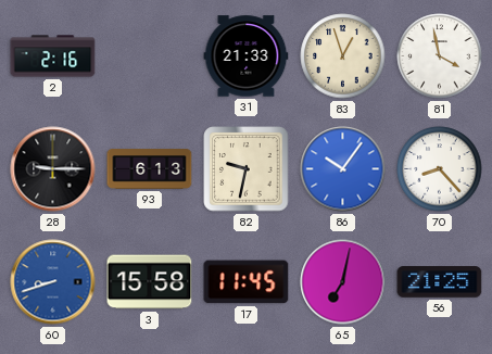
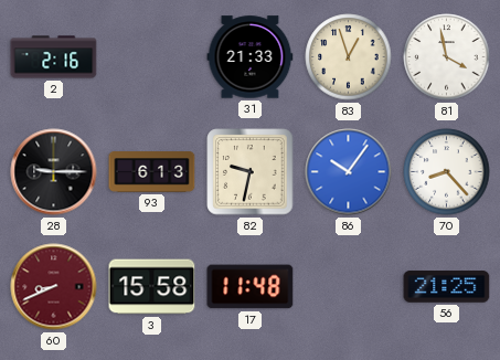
60: 8:42 -> 8:41
60 dial: blue -> burgundy
17: 11:45 -> 11:48
65: 7:02 -> none
